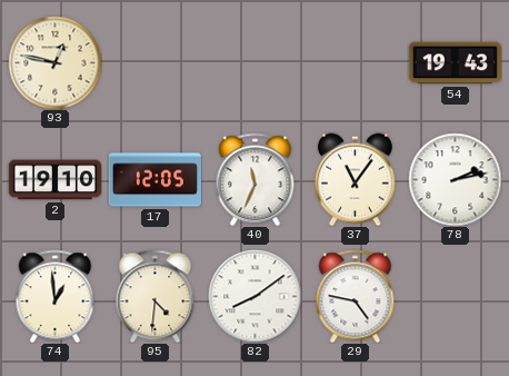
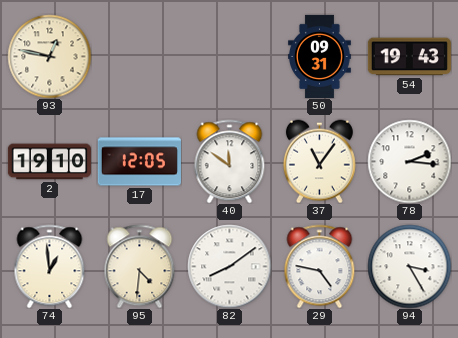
50: none -> 09:31
40: 11:34 -> 11:51
78: 2:13 -> 2:16
94: none -> 3:25
